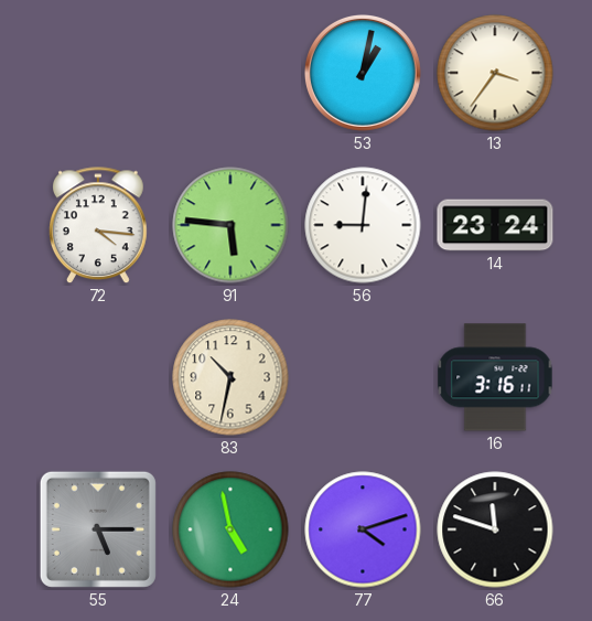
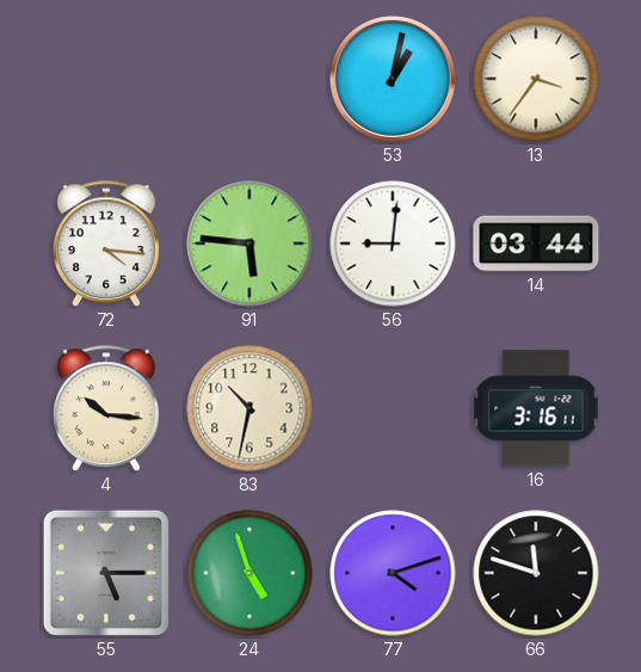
14: 23:24 -> 03:44
4: none -> 10:16
24: 4:58 -> 4:57
